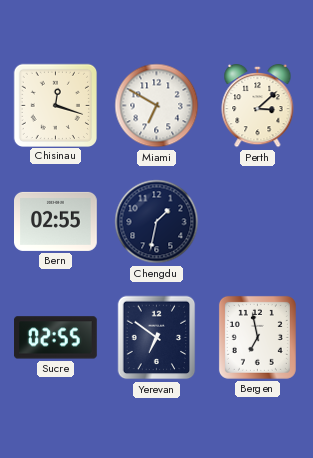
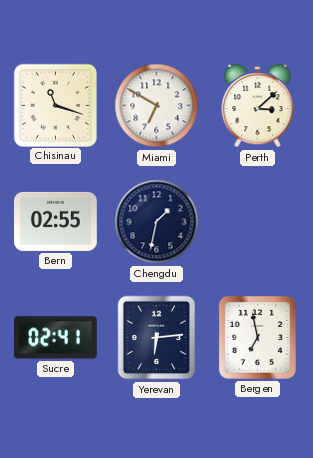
Chisinau: 12:18 -> 11:18
Sucre: 02:55 -> 02:41
Yerevan: 6:51 -> 6:14
